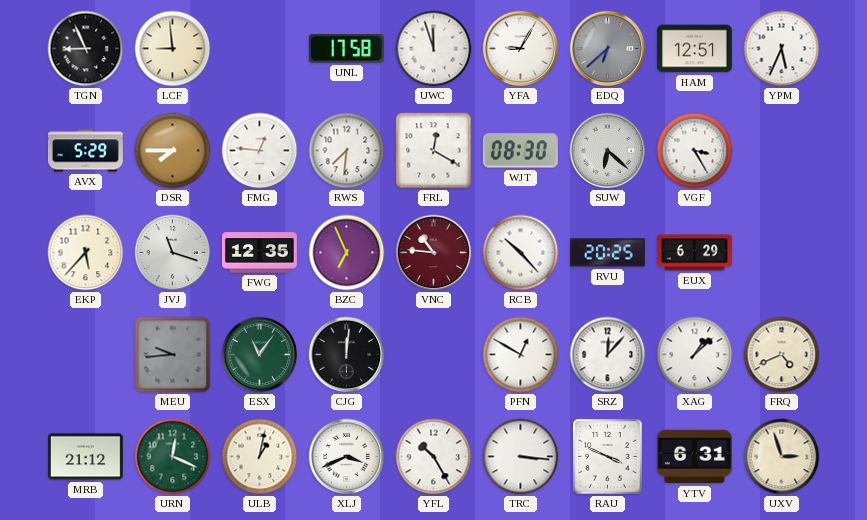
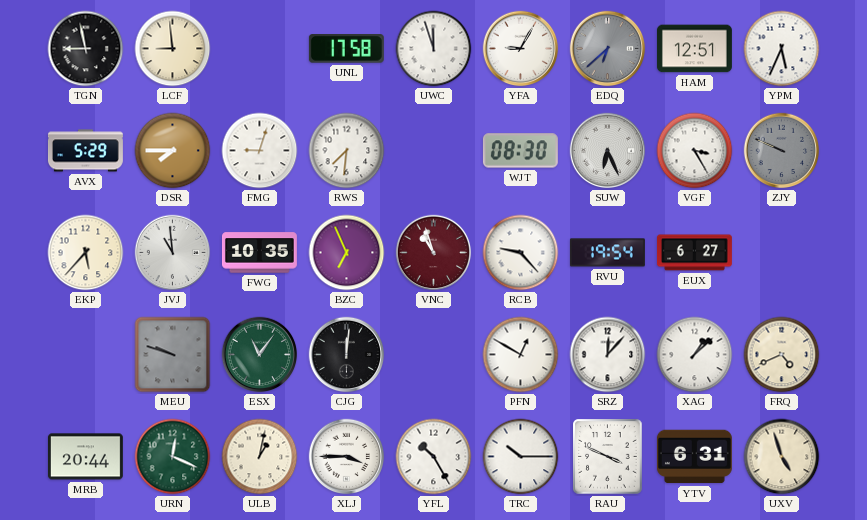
TGN: 8:56 -> 8:58
FMG: 12:46 -> 9:03
FRL: 12:20 -> none
SUW: 6:22 -> 6:26
ZJY: none -> 9:49
JVJ: 11:18 -> 10:59
FWG: 12:35 -> 10:35
VNC: 10:46 -> 10:57
RCB: 10:23 -> 9:23
RVU: 20:25 -> 19:54
EUX: 6:29 -> 6:27
MEU: 9:44 -> 9:48
MRB: 21:12 -> 20:44
XLJ: 3:41 -> 3:45
TRC: 3:16 -> 10:15
UXV: 2:57 -> 4:57
